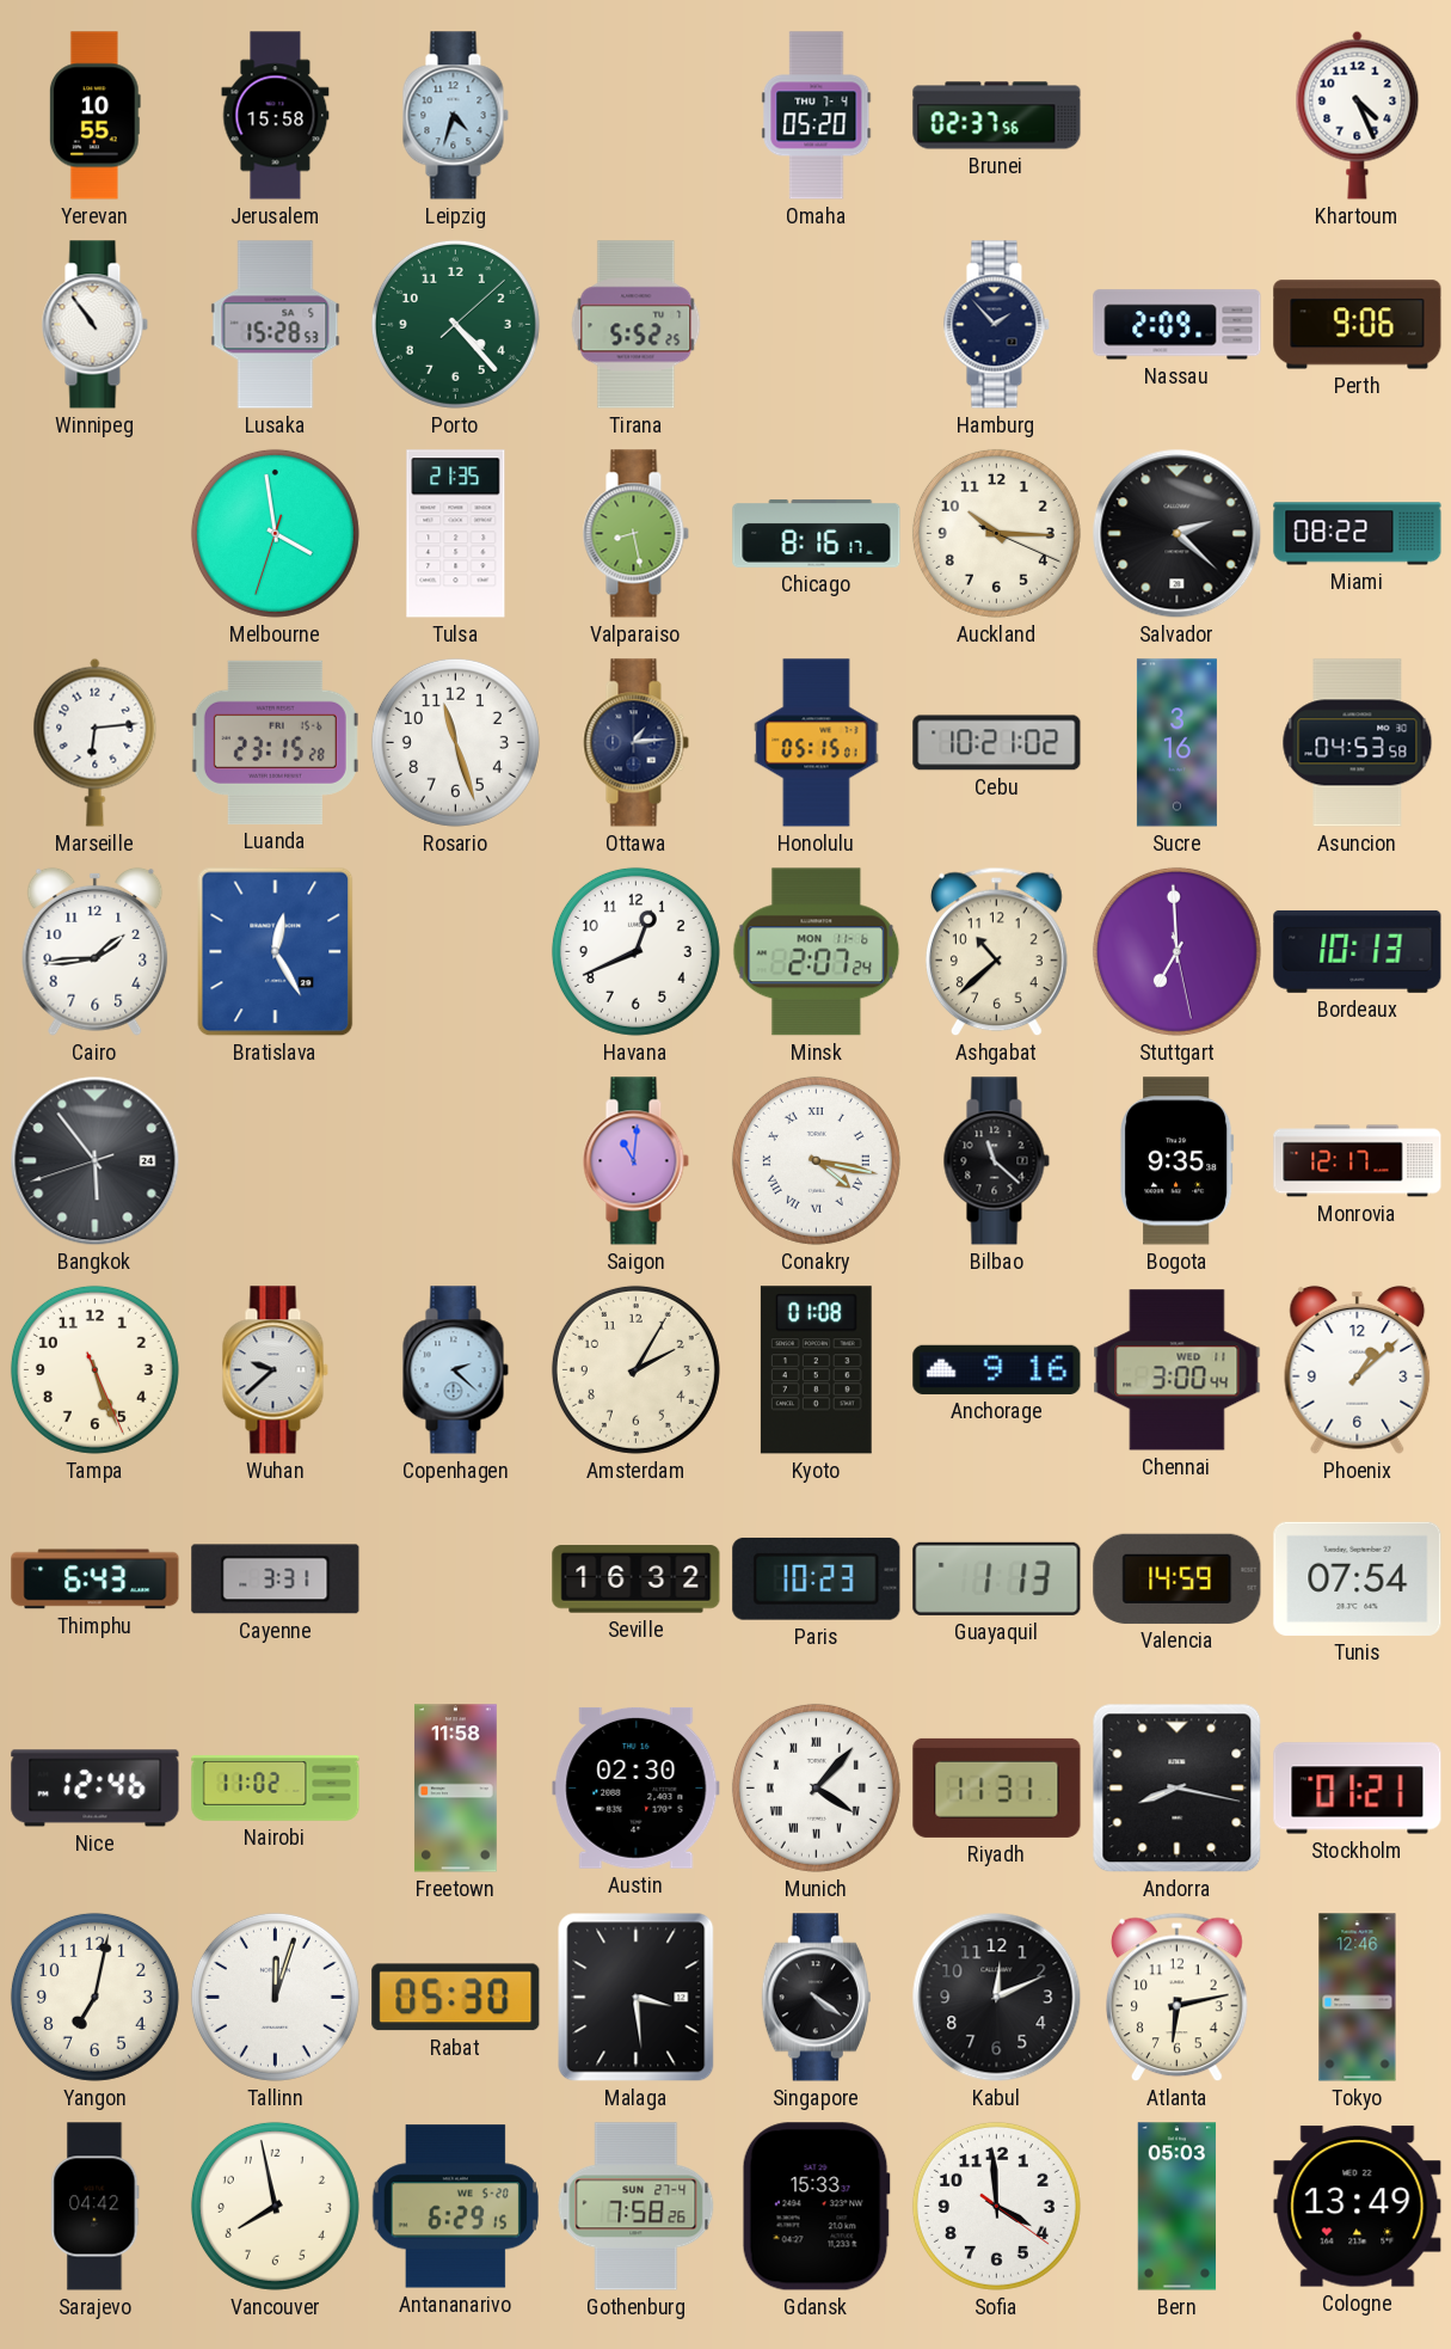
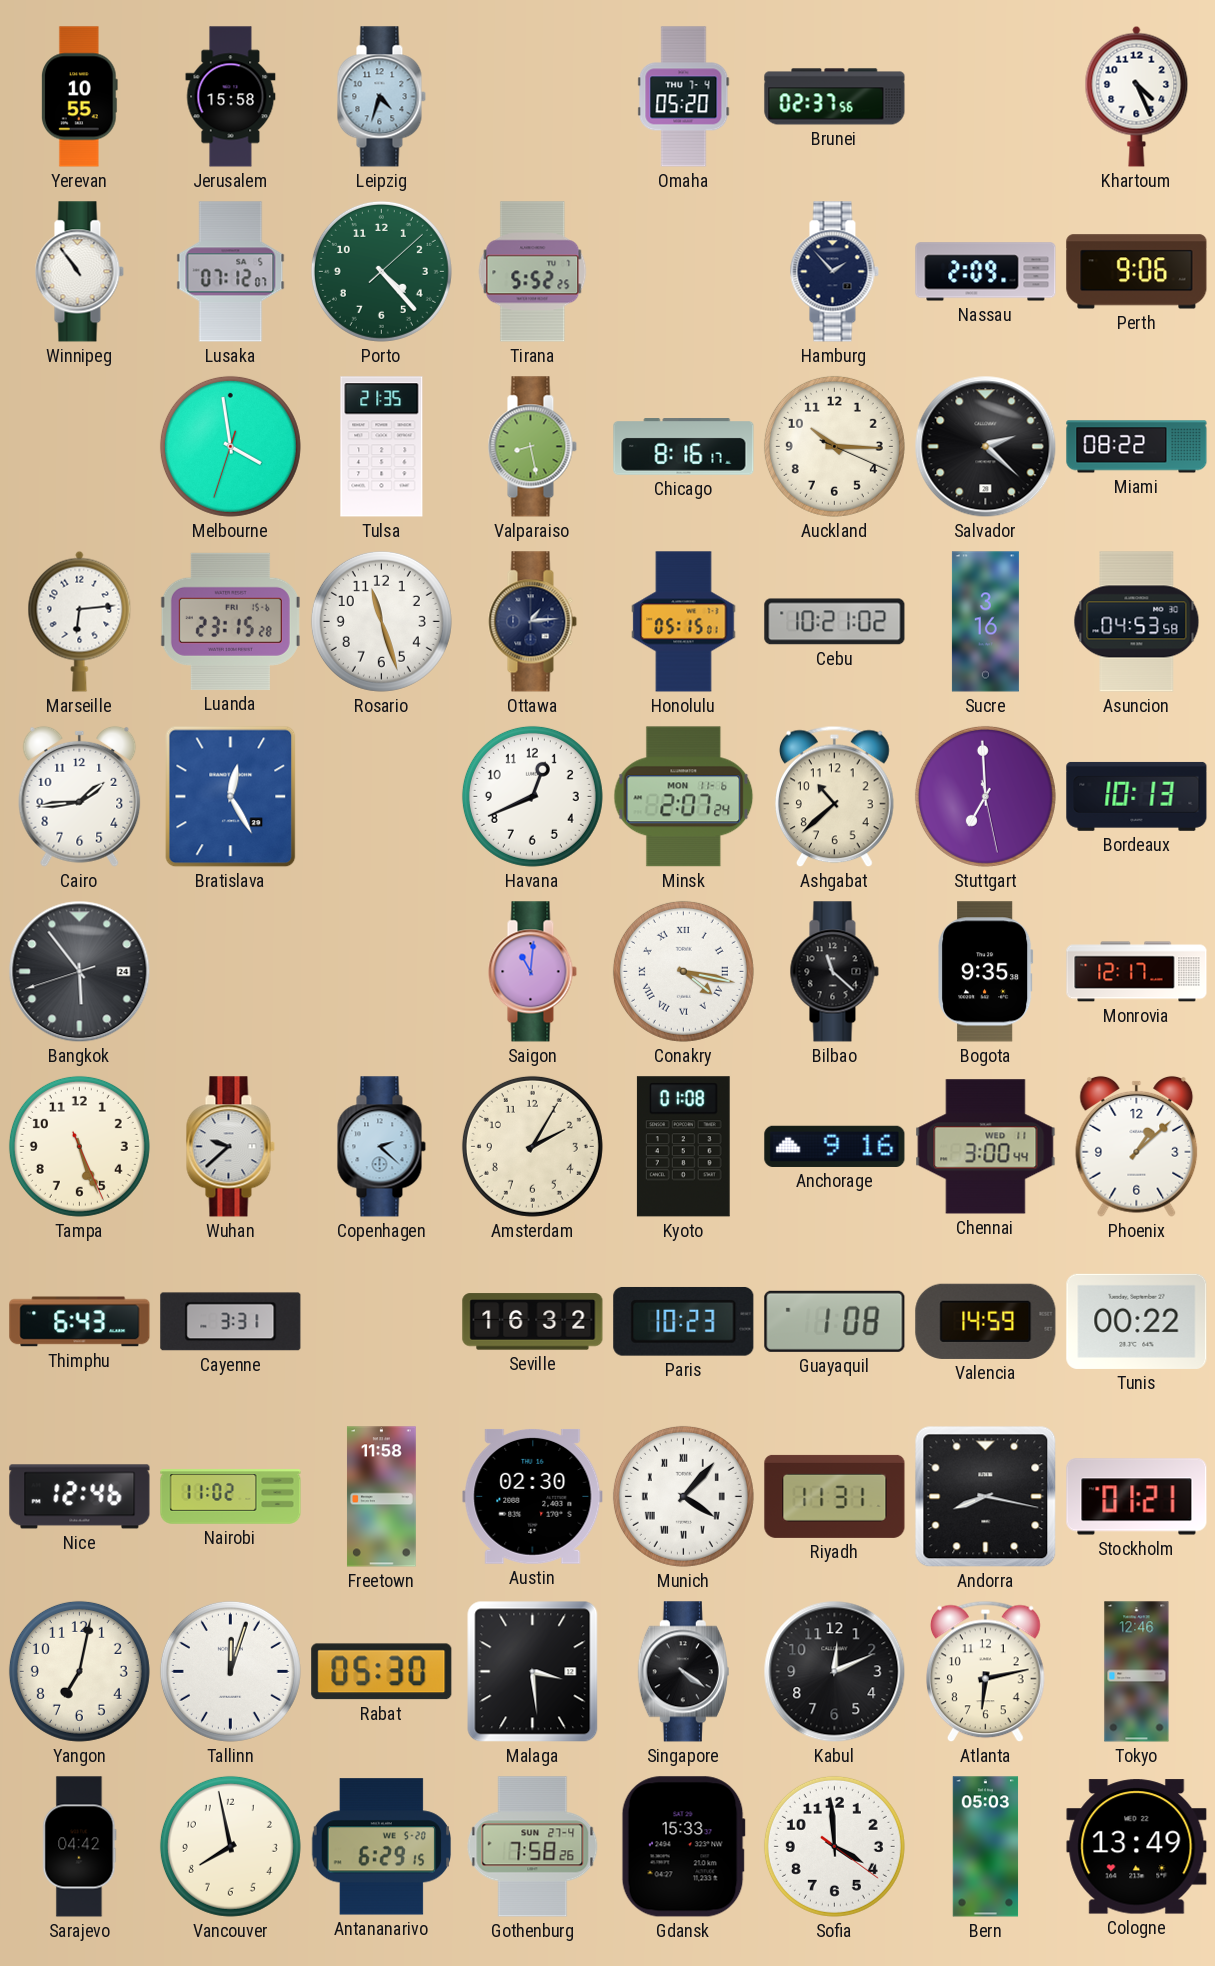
Lusaka: 15:28 -> 07:12
Guayaquil: 1:13 -> 1:08
Tunis: 07:54 -> 00:22
